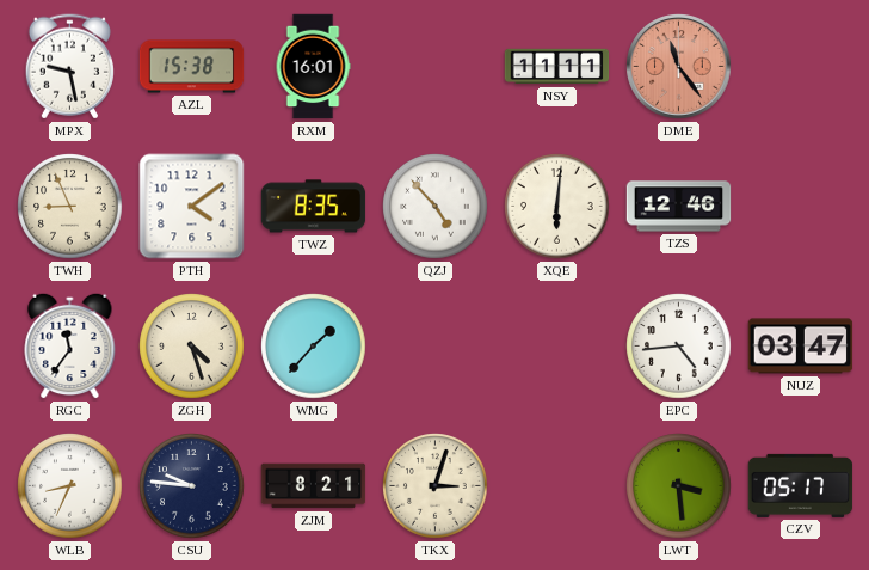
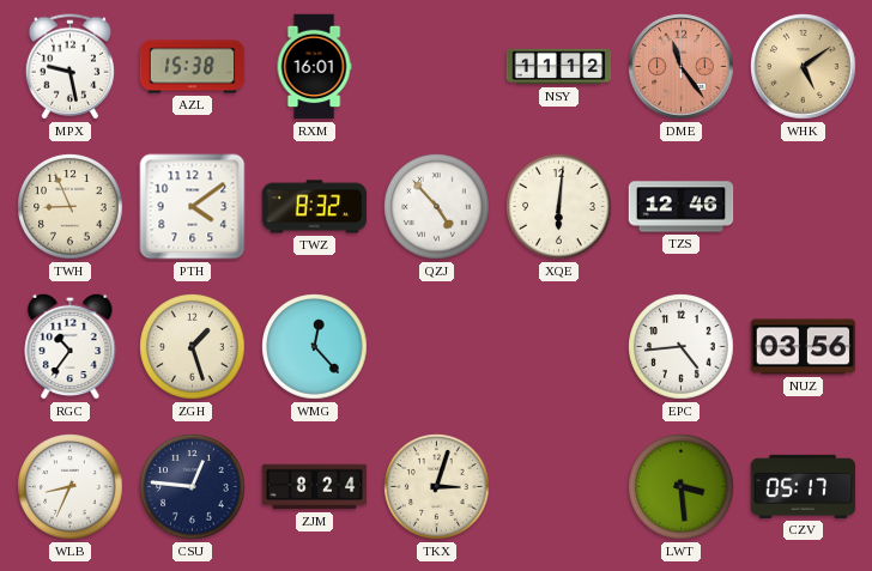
NSY: 11:11 -> 11:12
WHK: none -> 5:09
TWZ: 8:35 -> 8:32
RGC: 11:36 -> 10:36
ZGH: 4:27 -> 1:27
WMG: 1:37 -> 12:23
NUZ: 03:47 -> 03:56
CSU: 9:46 -> 12:46
ZJM: 8:21 -> 8:24
